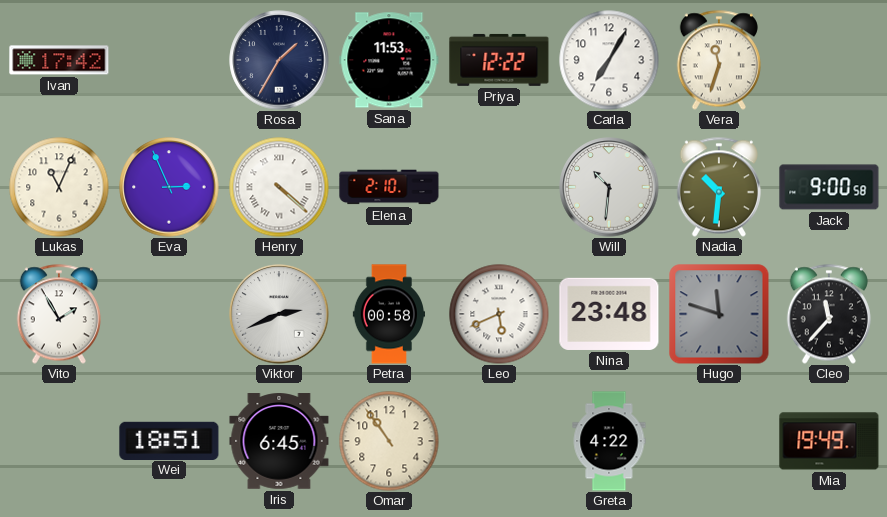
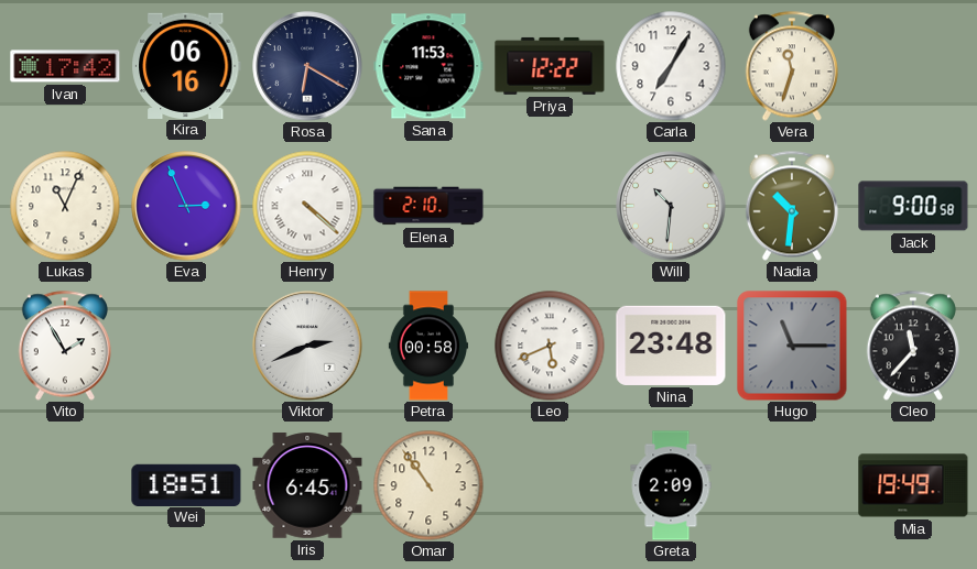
Kira: none -> 06:16
Rosa: 1:35 -> 6:20
Hugo: 11:48 -> 11:15
Greta: 4:22 -> 2:09
